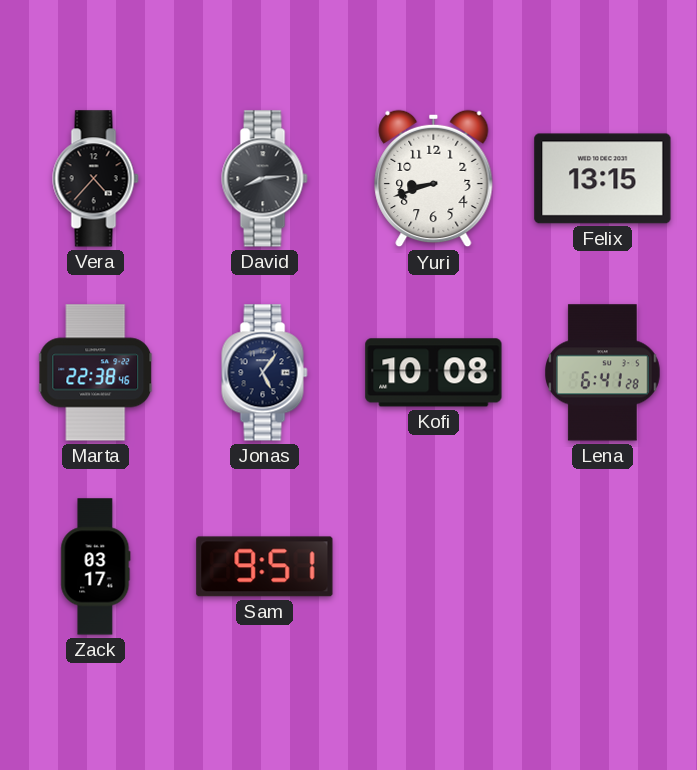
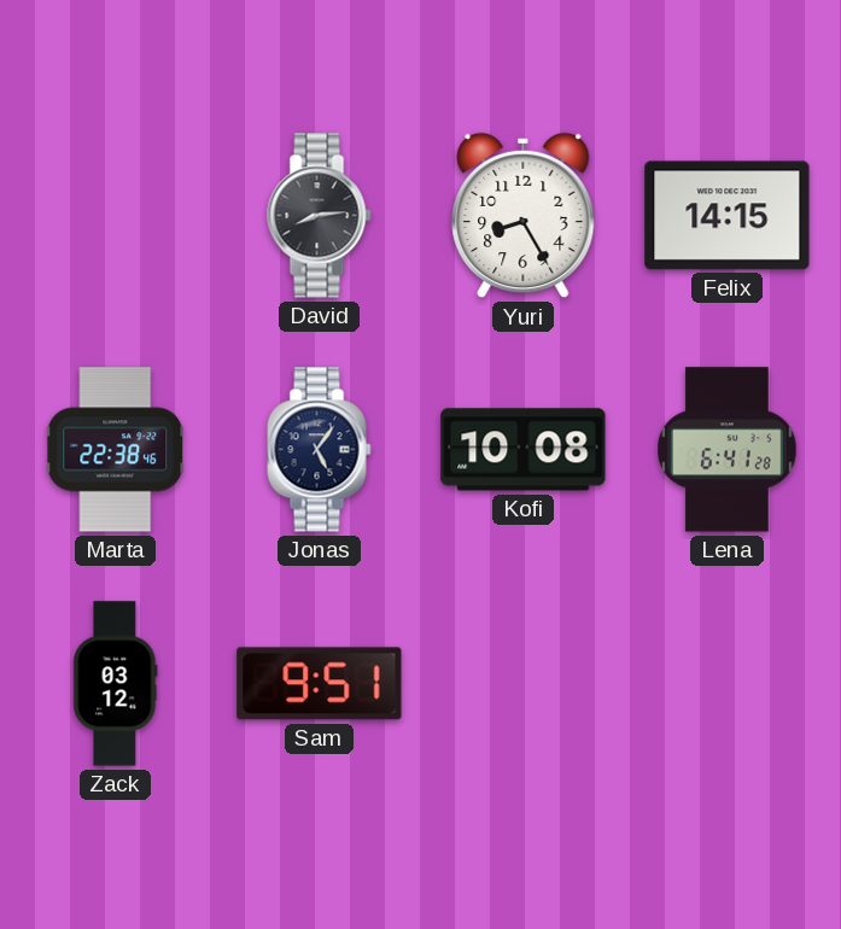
Vera: 4:37 -> none
Yuri: 8:42 -> 8:25
Felix: 13:15 -> 14:15
Zack: 03:17 -> 03:12
